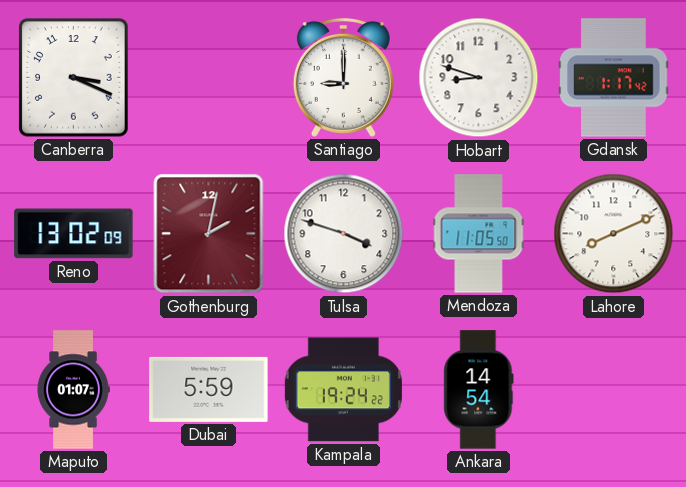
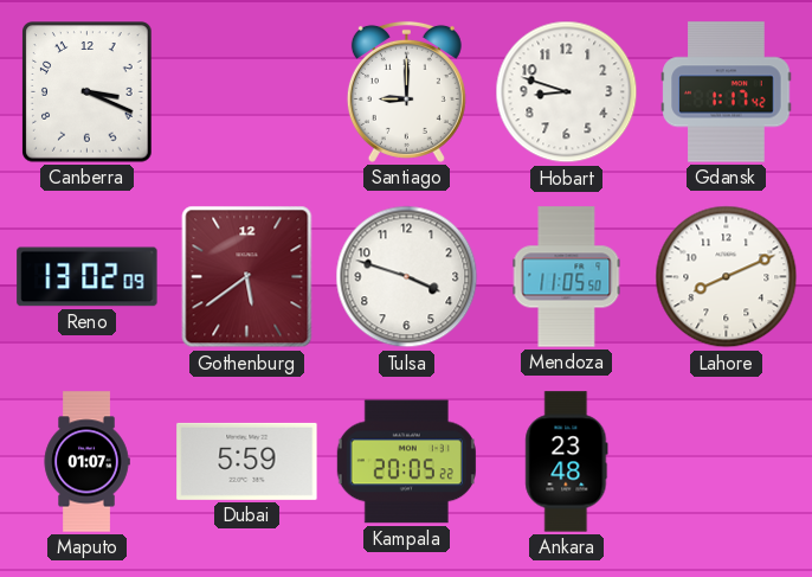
Gothenburg: 2:02 -> 5:39
Kampala: 19:24 -> 20:05
Ankara: 14:54 -> 23:48
